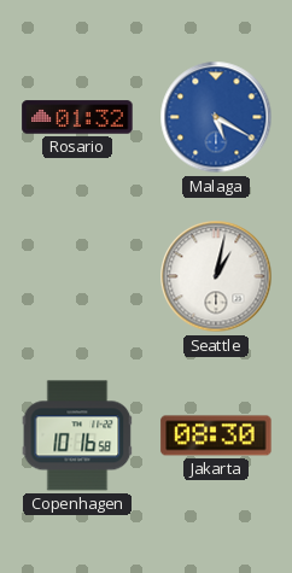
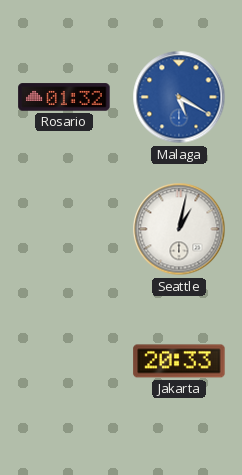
Copenhagen: 10:16 -> none
Jakarta: 08:30 -> 20:33
